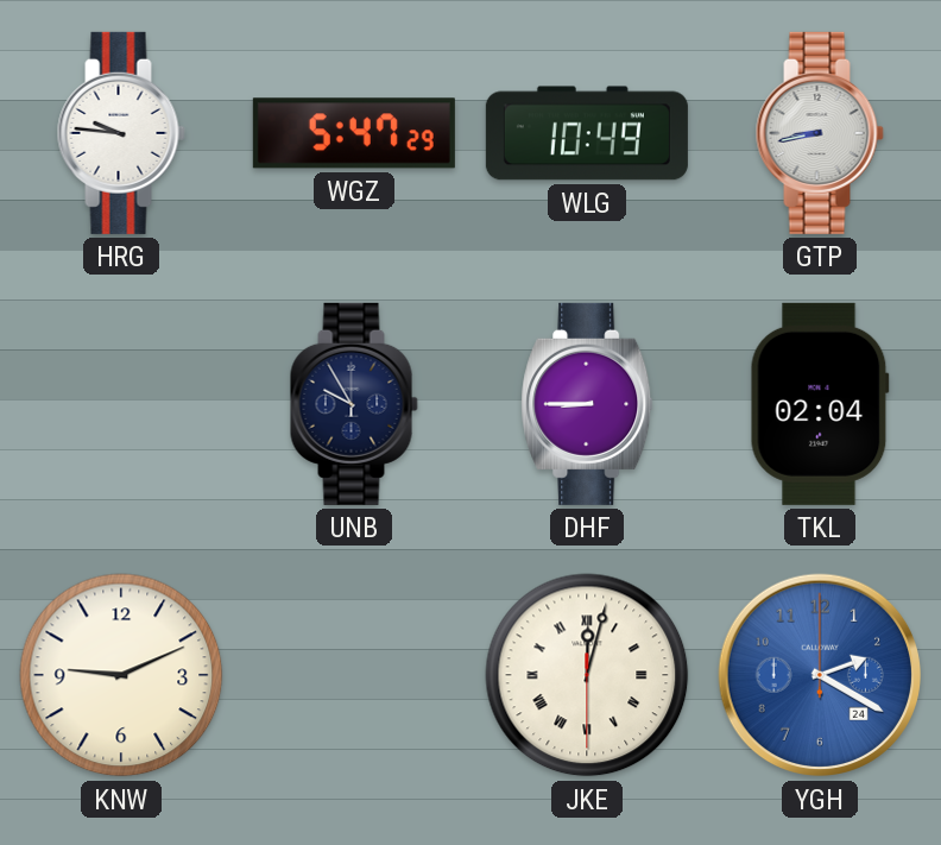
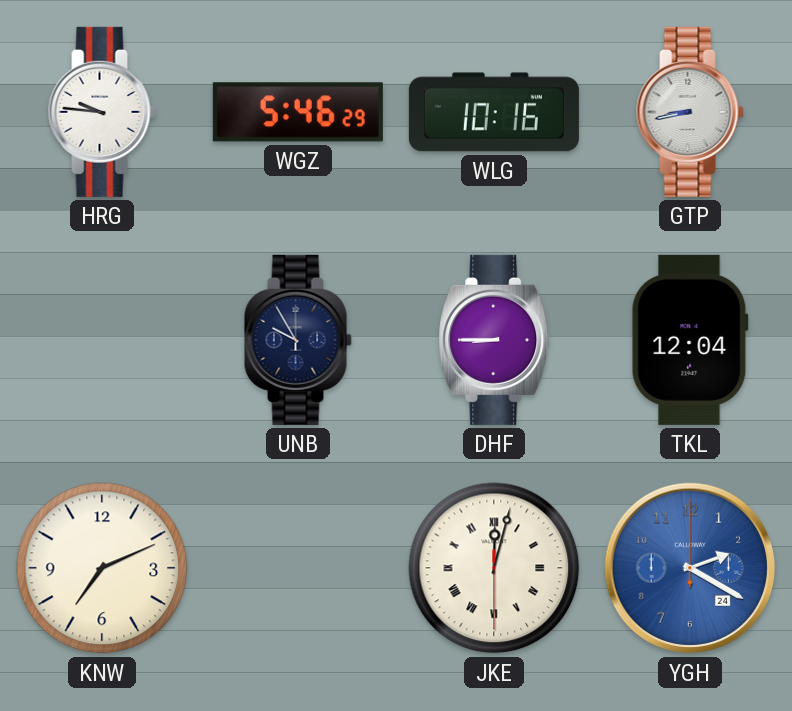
WGZ: 5:47 -> 5:46
WLG: 10:49 -> 10:16
TKL: 02:04 -> 12:04
KNW: 9:11 -> 7:11
